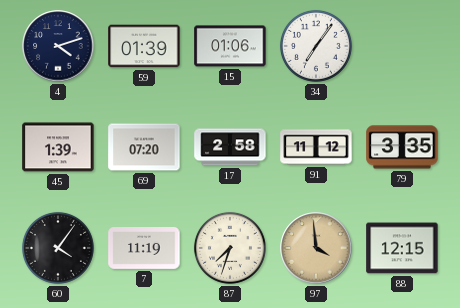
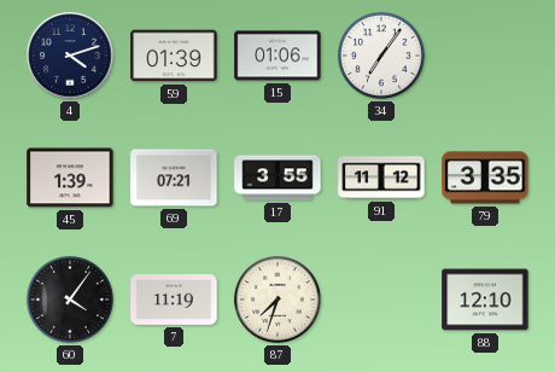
69: 07:20 -> 07:21
17: 2:58 -> 3:55
97: 3:59 -> none
88: 12:15 -> 12:10
